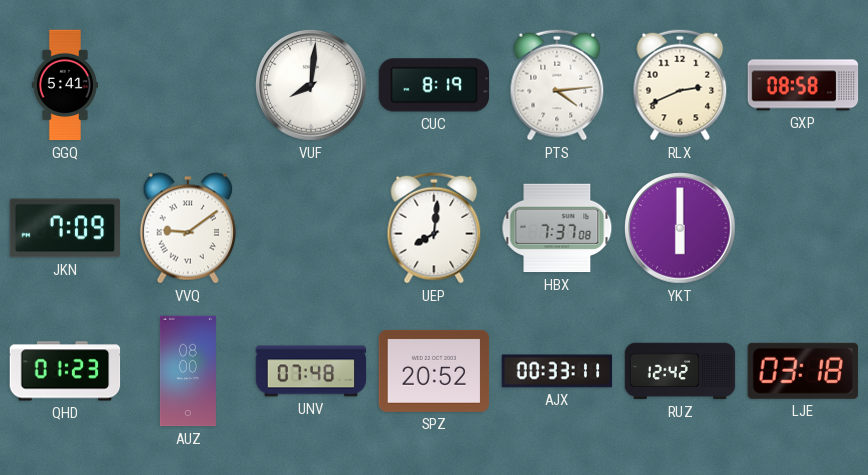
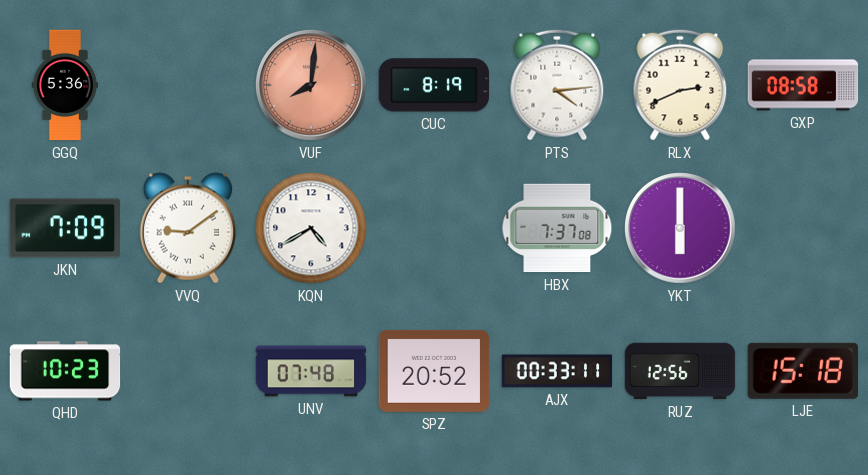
GGQ: 5:41 -> 5:36
VUF dial: white -> salmon
KQN: none -> 4:40
UEP: 8:01 -> none
QHD: 01:23 -> 10:23
AUZ: 08:00 -> none
RUZ: 12:42 -> 12:56
LJE: 03:18 -> 15:18
